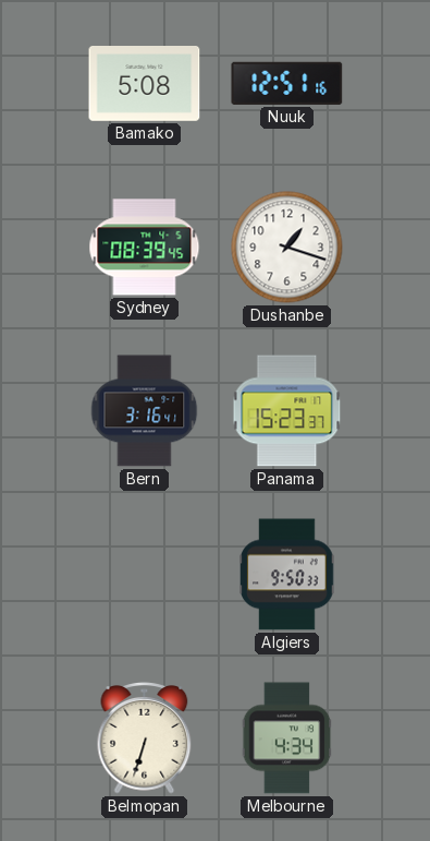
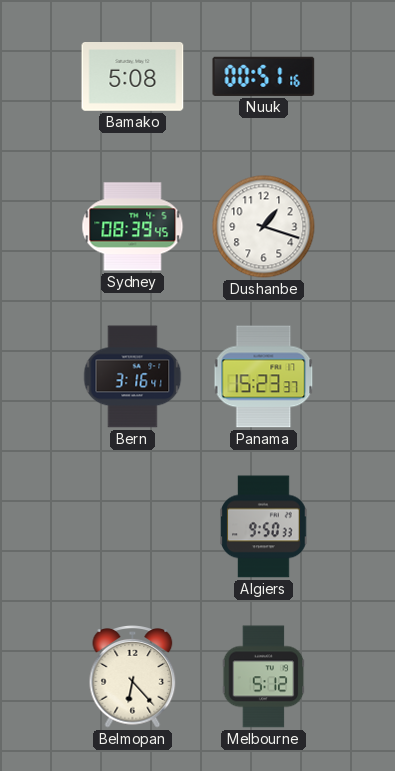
Nuuk: 12:51 -> 00:51
Belmopan: 6:33 -> 6:23
Melbourne: 4:34 -> 5:12
